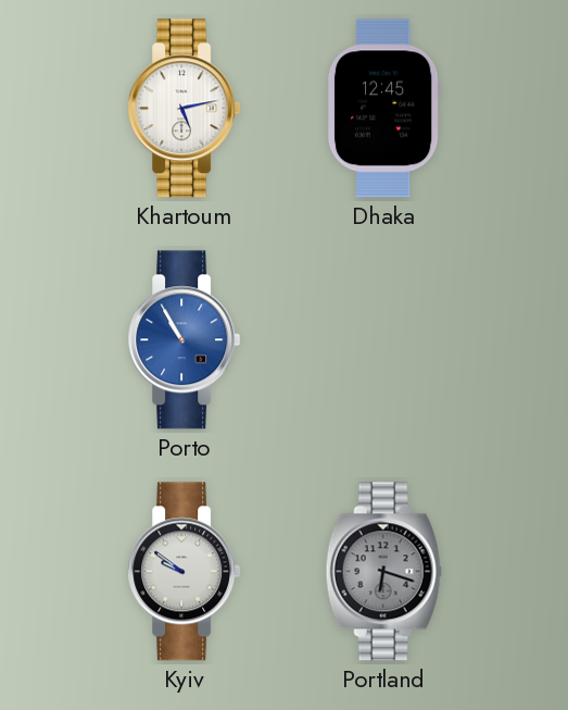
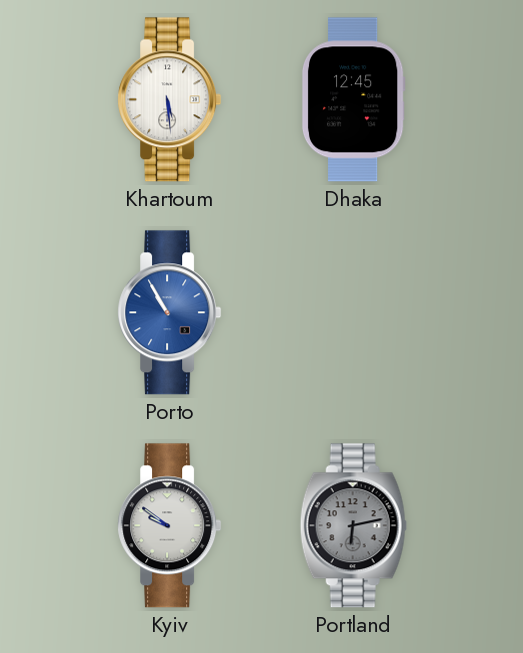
Khartoum: 5:13 -> 5:29
Portland: 6:18 -> 6:13
